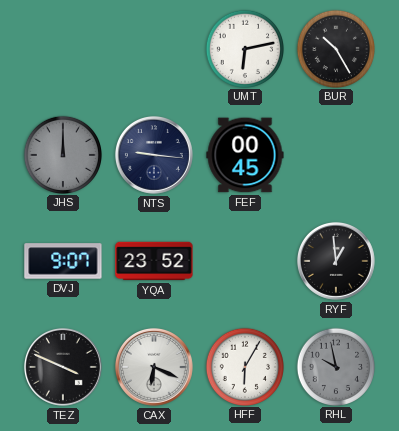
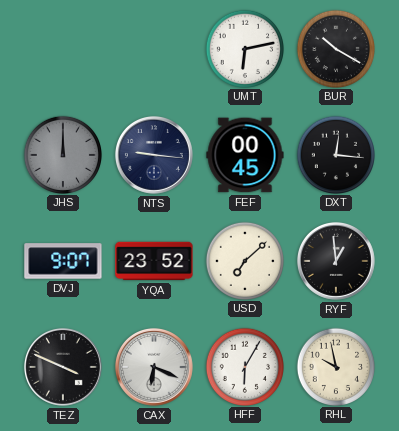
BUR: 10:25 -> 10:20
DXT: none -> 12:16
USD: none -> 7:08
RHL dial: grey -> cream
